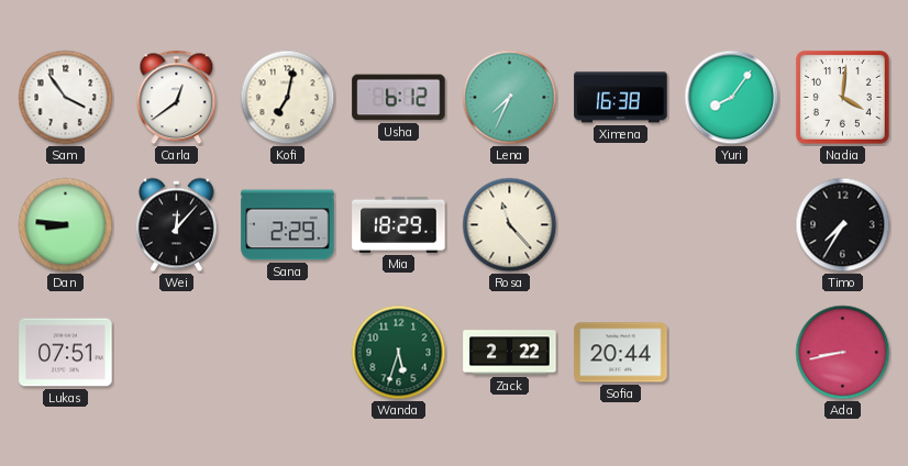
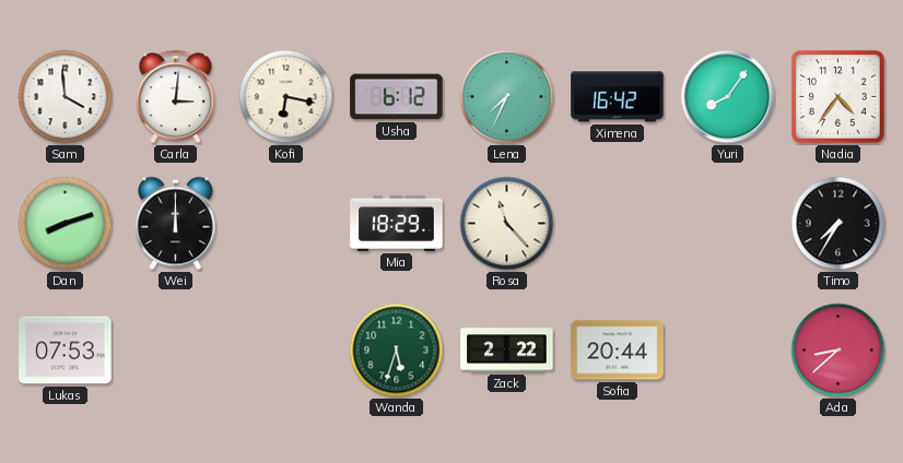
Sam: 3:54 -> 3:59
Carla: 12:39 -> 3:01
Kofi: 7:02 -> 6:17
Ximena: 16:38 -> 16:42
Nadia: 4:01 -> 4:36
Dan: 8:46 -> 8:12
Wei: 12:07 -> 12:00
Sana: 2:29 -> none
Lukas: 07:51 -> 07:53
Ada: 8:43 -> 8:38
